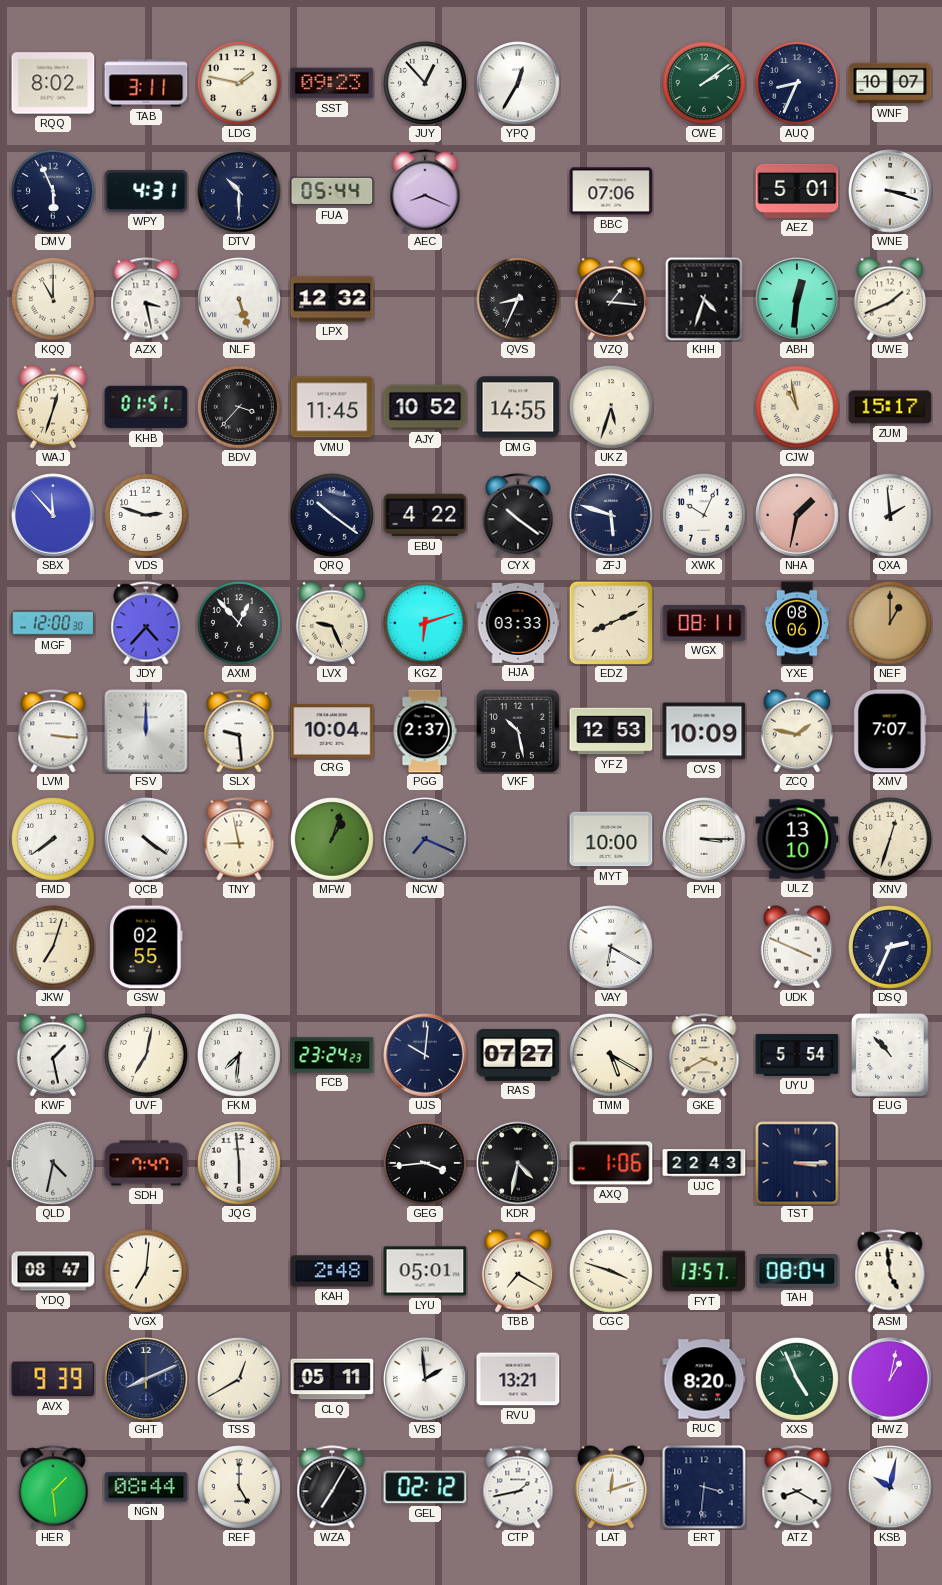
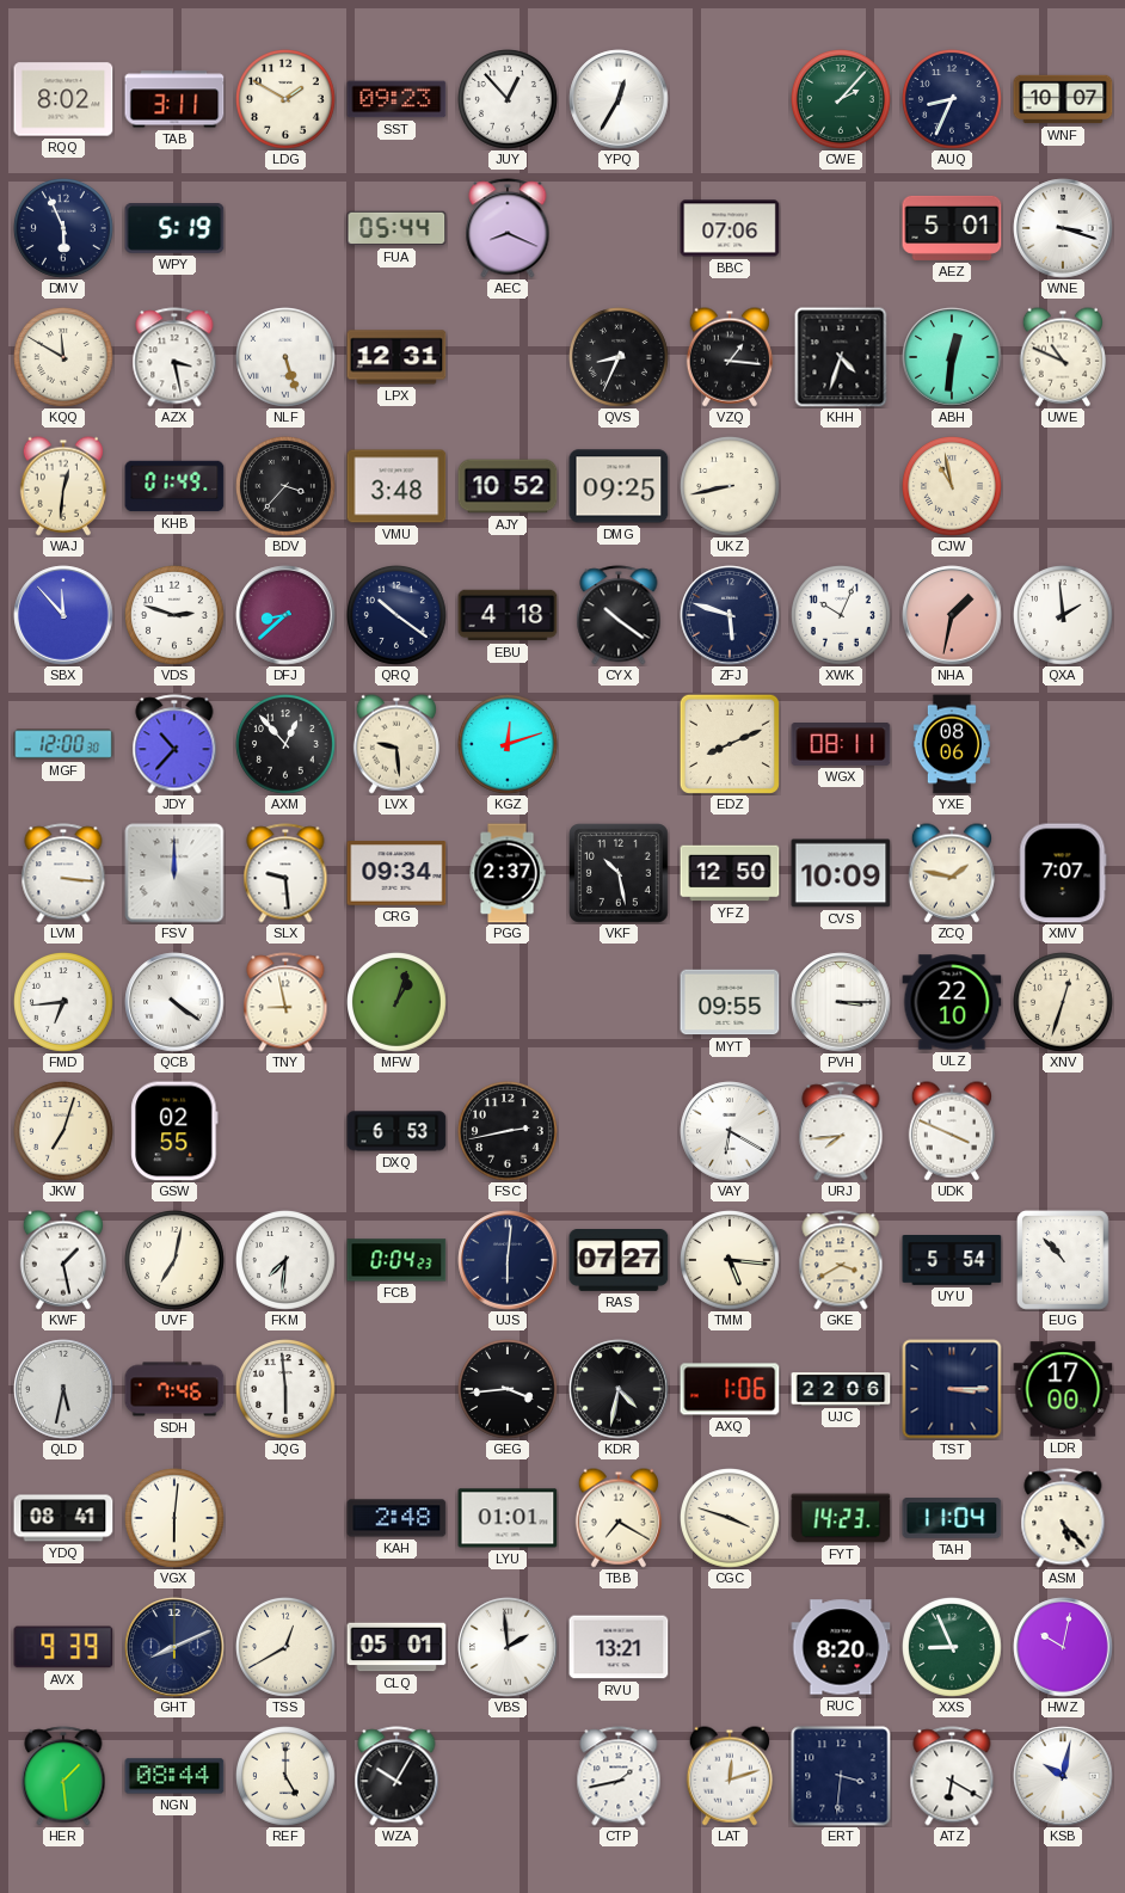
LDG: 1:47 -> 1:50
CWE: 2:09 -> 2:07
WPY: 4:31 -> 5:19
DTV: 10:30 -> none
KQQ: 11:00 -> 11:50
LPX: 12:32 -> 12:31
UWE: 1:41 -> 10:49
WAJ: 12:33 -> 12:31
KHB: 01:51 -> 01:49
VMU: 11:45 -> 3:48
DMG: 14:55 -> 09:25
UKZ: 5:33 -> 8:43
ZUM: 15:17 -> none
DFJ: none -> 8:38
EBU: 4:22 -> 4:18
JDY: 4:37 -> 10:37
LVX: 9:26 -> 9:29
KGZ: 6:12 -> 12:12
HJA: 03:33 -> none
NEF: 1:00 -> none
CRG: 10:04 -> 09:34
YFZ: 12:53 -> 12:50
FMD: 7:39 -> 6:44
NCW: 7:19 -> none
MYT: 10:00 -> 09:55
ULZ: 13:10 -> 22:10
DXQ: none -> 6:53
FSC: none -> 2:43
URJ: none -> 7:44
DSQ: 2:34 -> none
FCB: 23:24 -> 0:04
UJS: 10:01 -> 6:01
TMM: 5:20 -> 5:16
QLD: 4:32 -> 5:32
SDH: 7:47 -> 7:46
UJC: 22:43 -> 22:06
LDR: none -> 17:00
YDQ: 08:47 -> 08:41
VGX: 7:01 -> 6:01
LYU: 05:01 -> 01:01
FYT: 13:57 -> 14:23
TAH: 08:04 -> 11:04
ASM: 4:59 -> 5:23
CLQ: 05:11 -> 05:01
XXS: 4:56 -> 8:56
HWZ: 1:02 -> 10:02
WZA: 7:05 -> 10:05
GEL: 02:12 -> none
ATZ: 8:20 -> 6:20
